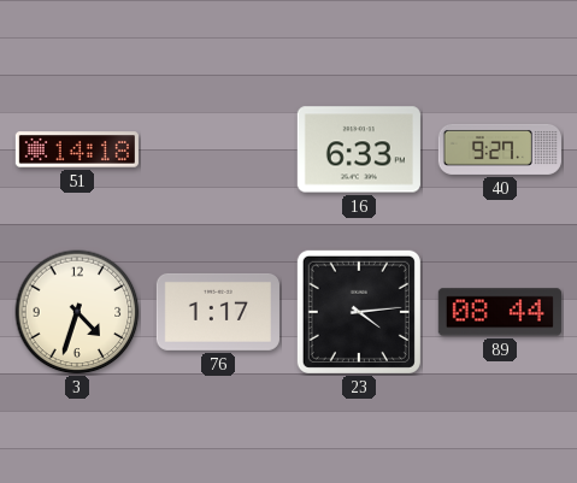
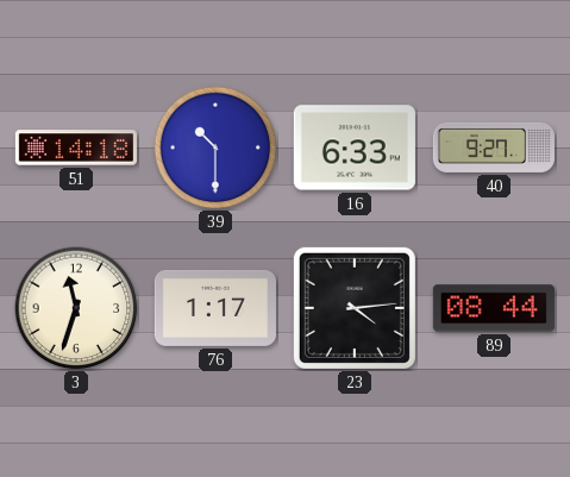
39: none -> 10:30
3: 4:33 -> 11:33
